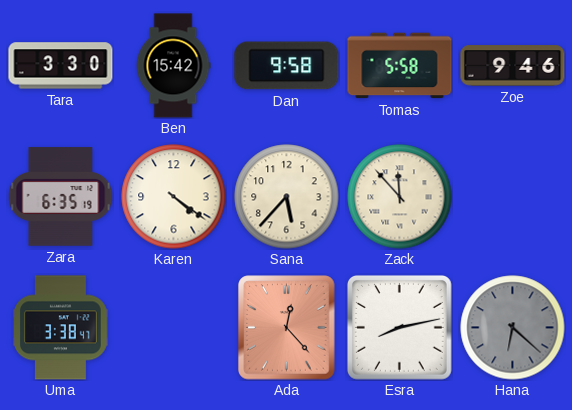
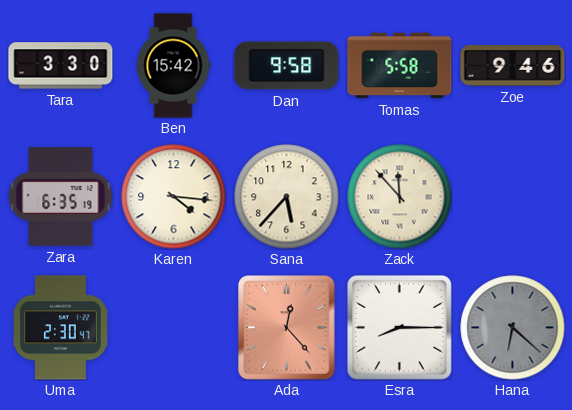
Karen: 4:21 -> 4:16
Uma: 3:38 -> 2:30
Esra: 8:13 -> 8:15
